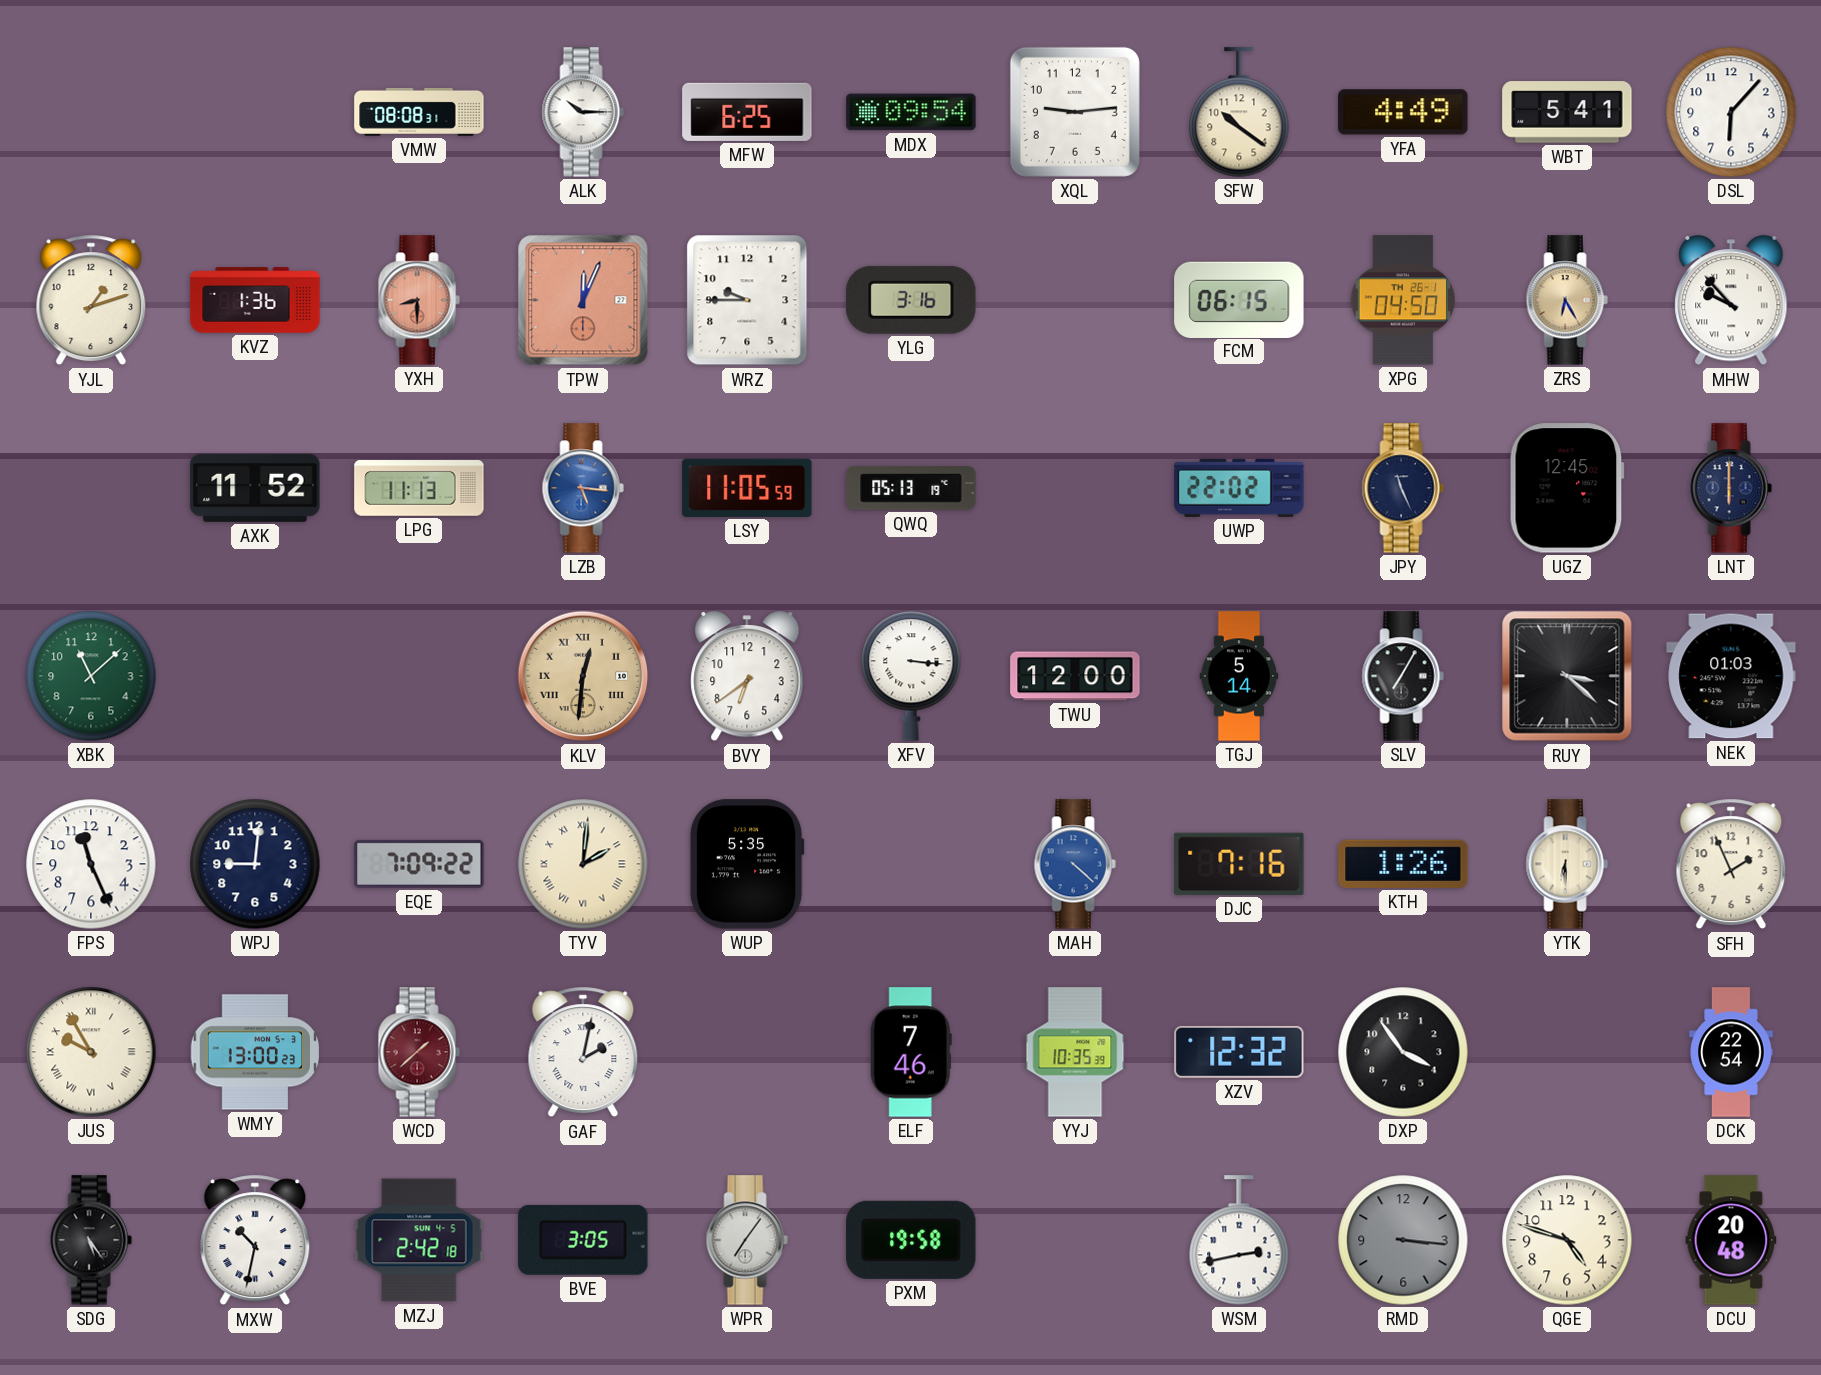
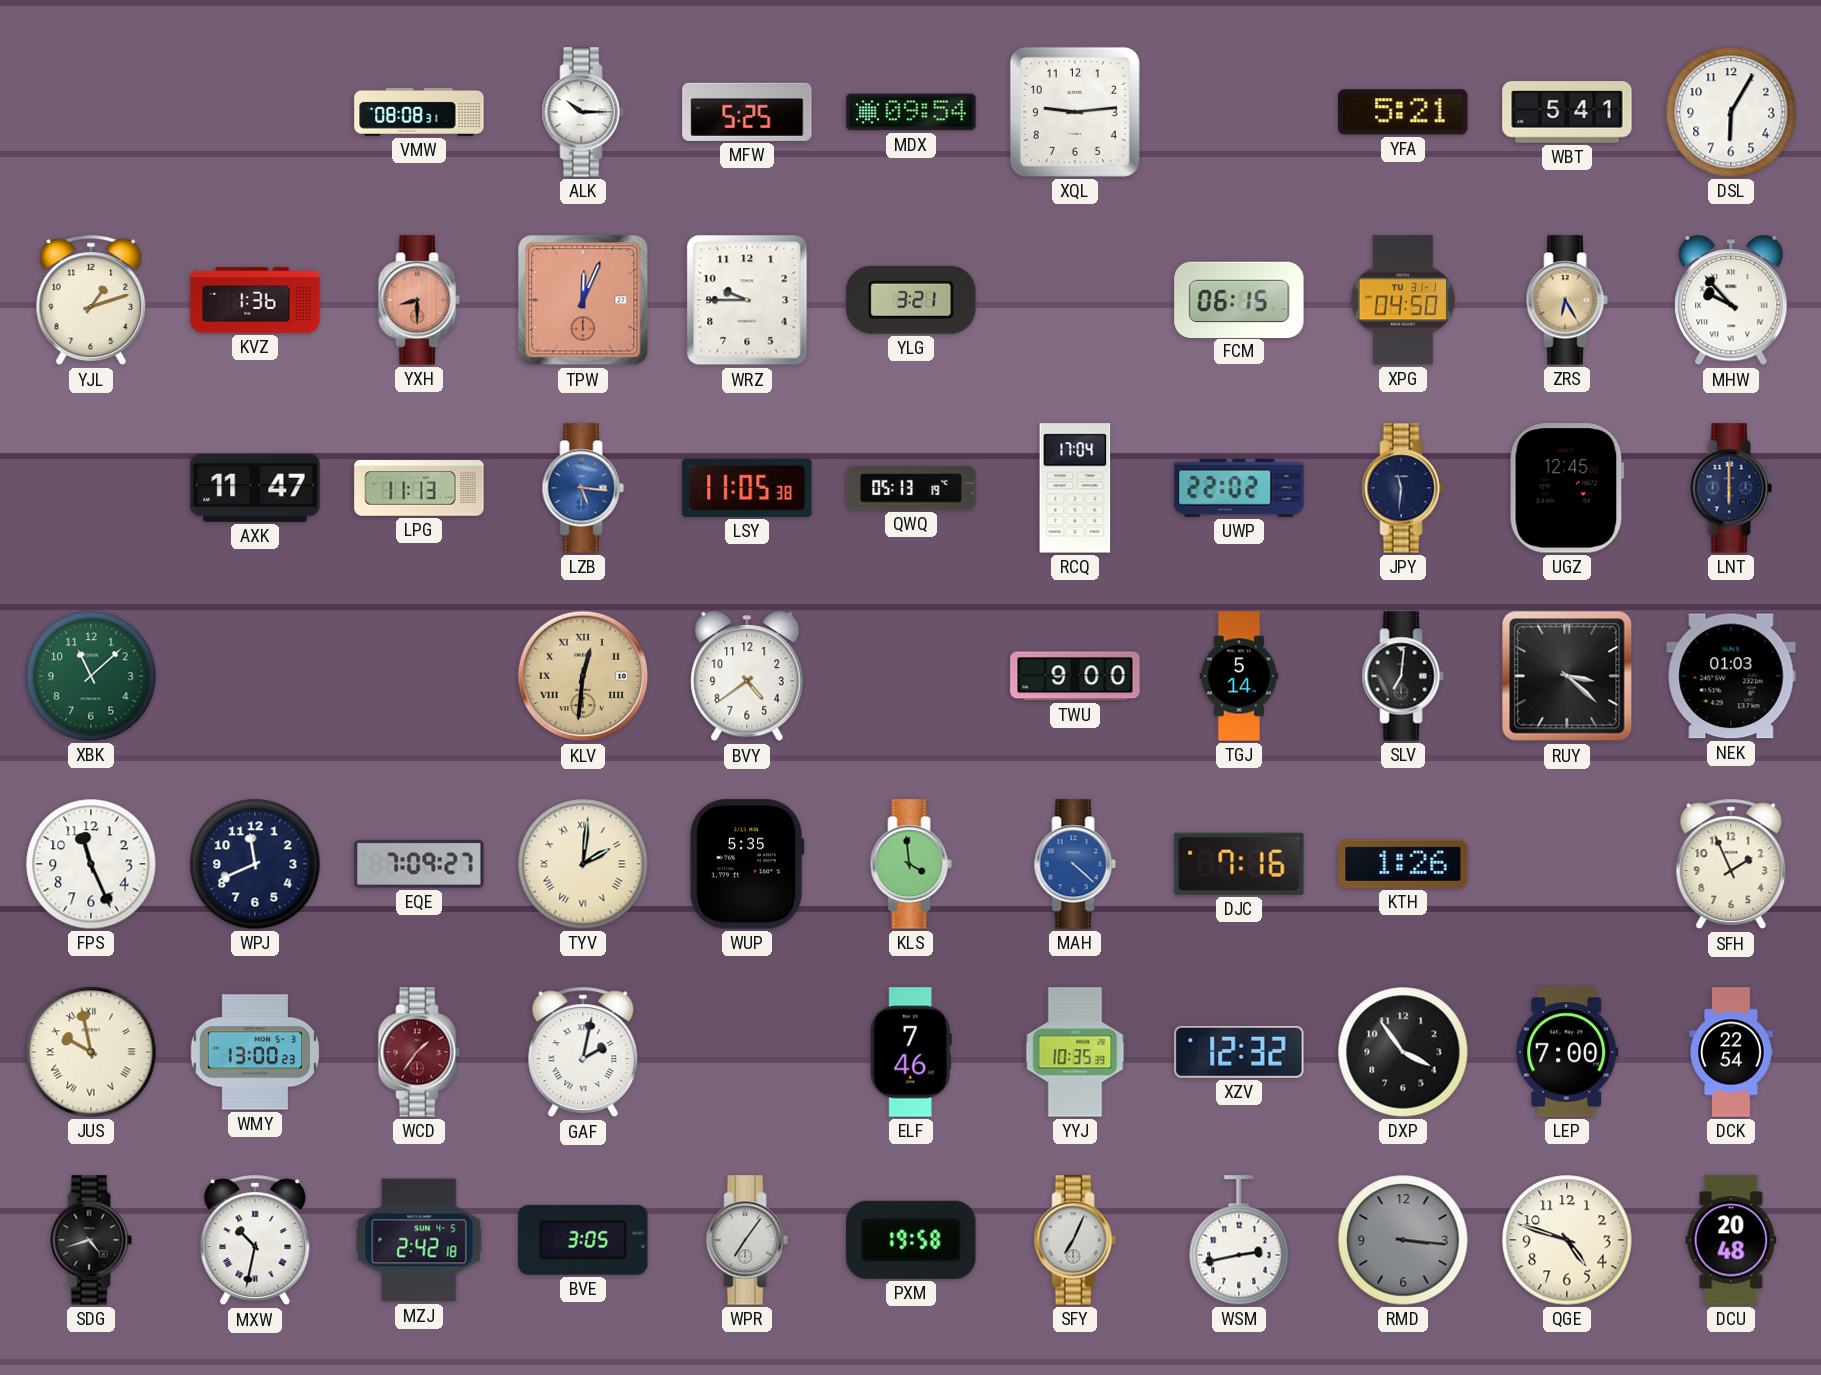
MFW: 6:25 -> 5:25
SFW: 10:21 -> none
YFA: 4:49 -> 5:21
DSL: 6:07 -> 6:05
YLG: 3:16 -> 3:21
XPG date: TH 26-1 -> TU 31-1
AXK: 11:52 -> 11:47
LSY: 11:05:59 -> 11:05:38
RCQ: none -> 17:04
JPY: 11:26 -> 11:31
BVY: 6:39 -> 4:39
XFV: 3:16 -> none
TWU: 12:00 -> 9:00
SLV: 7:05 -> 7:01
WPJ: 9:01 -> 11:41
EQE: 7:09:22 -> 7:09:27
KLS: none -> 3:59
YTK: 6:30 -> none
JUS: 9:55 -> 9:58
WCD: 1:38 -> 1:36
LEP: none -> 7:00
SDG: 5:24 -> 4:42
SFY: none -> 7:04
